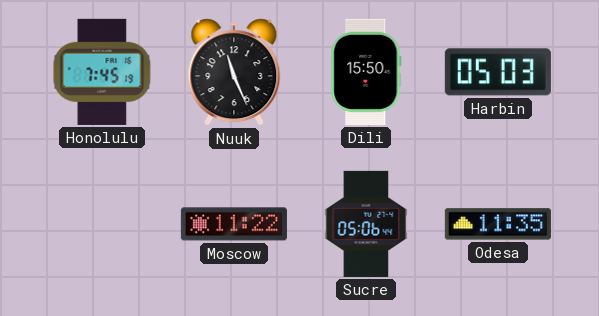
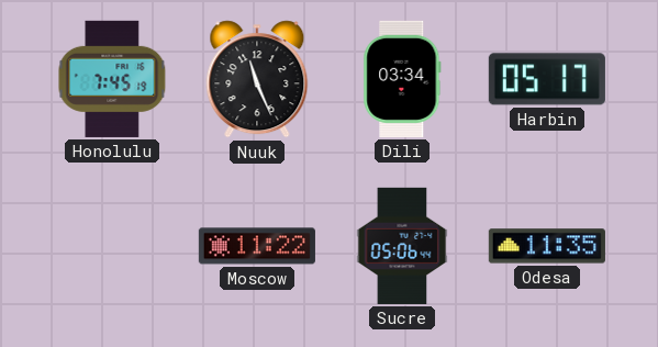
Dili: 15:50 -> 03:34
Harbin: 05:03 -> 05:17
